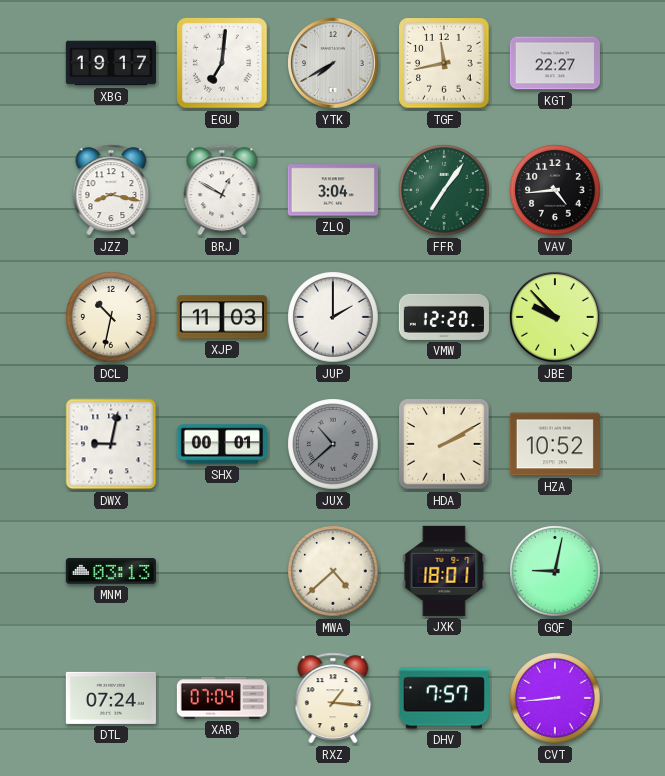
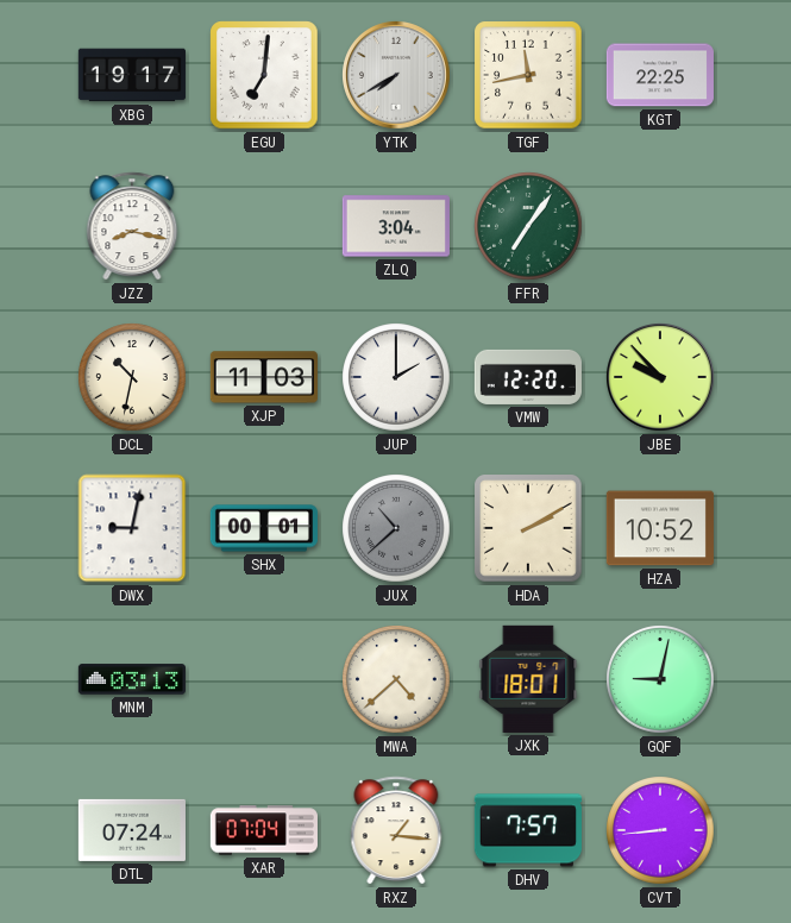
KGT: 22:27 -> 22:25
BRJ: 12:50 -> none
VAV: 4:44 -> none
